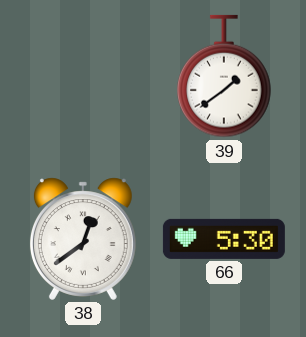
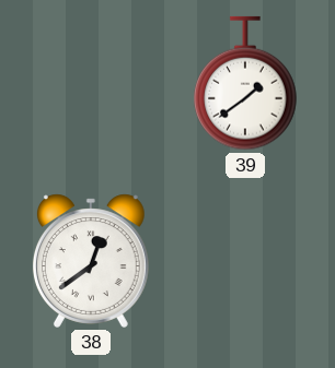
66: 5:30 -> none
